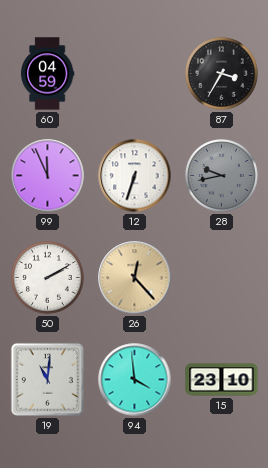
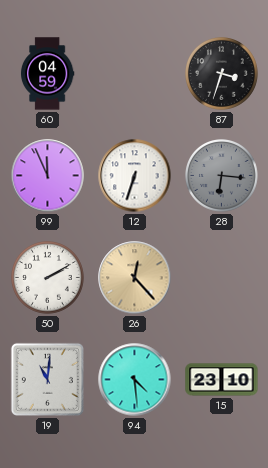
87: 3:35 -> 3:33
28: 9:43 -> 6:16
94: 3:59 -> 4:29
